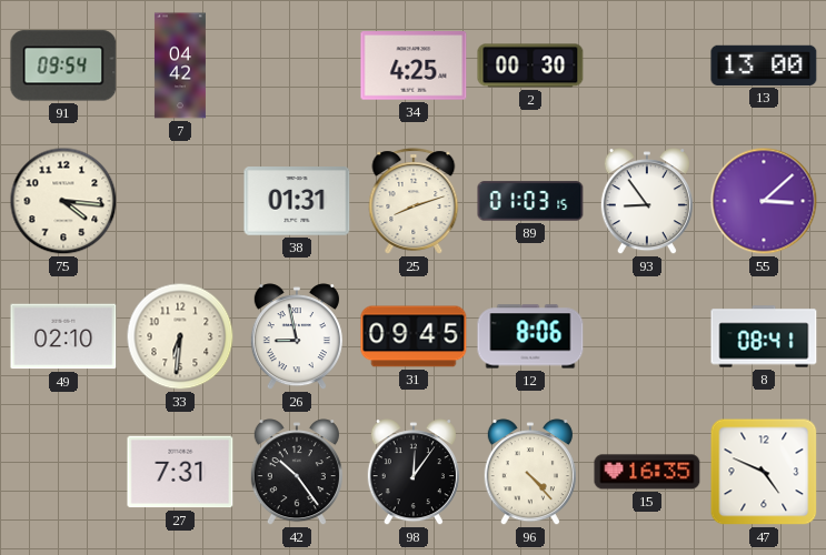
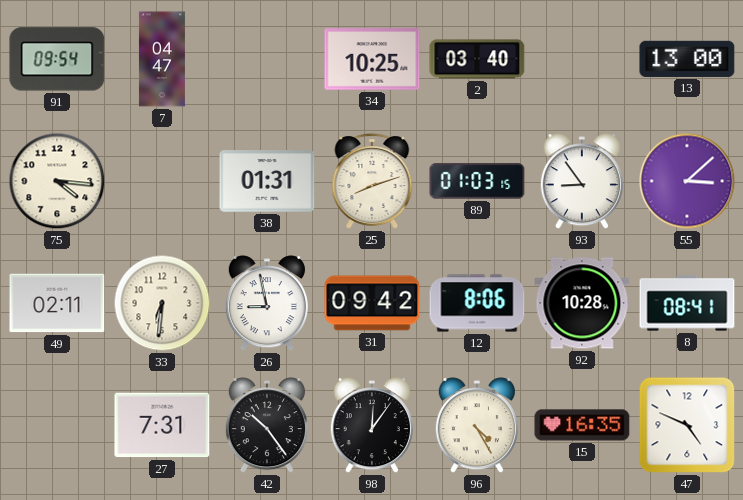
7: 04:42 -> 04:47
34: 4:25 -> 10:25
2: 00:30 -> 03:40
49: 02:10 -> 02:11
31: 09:45 -> 09:42
92: none -> 10:28
96: 4:23 -> 4:25
